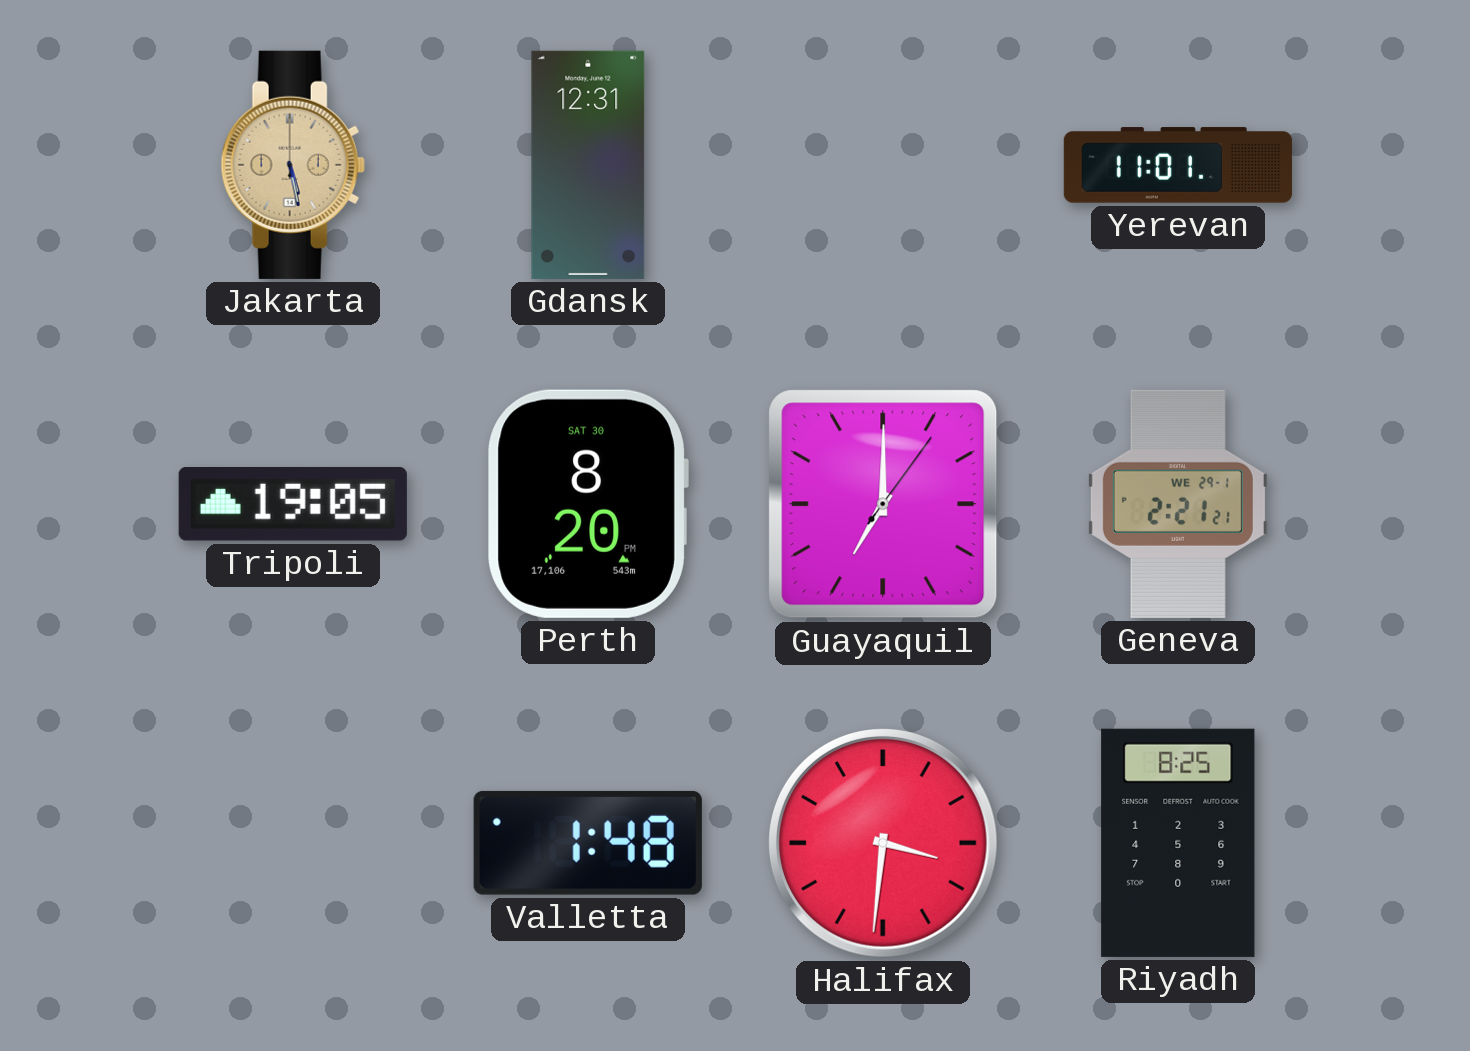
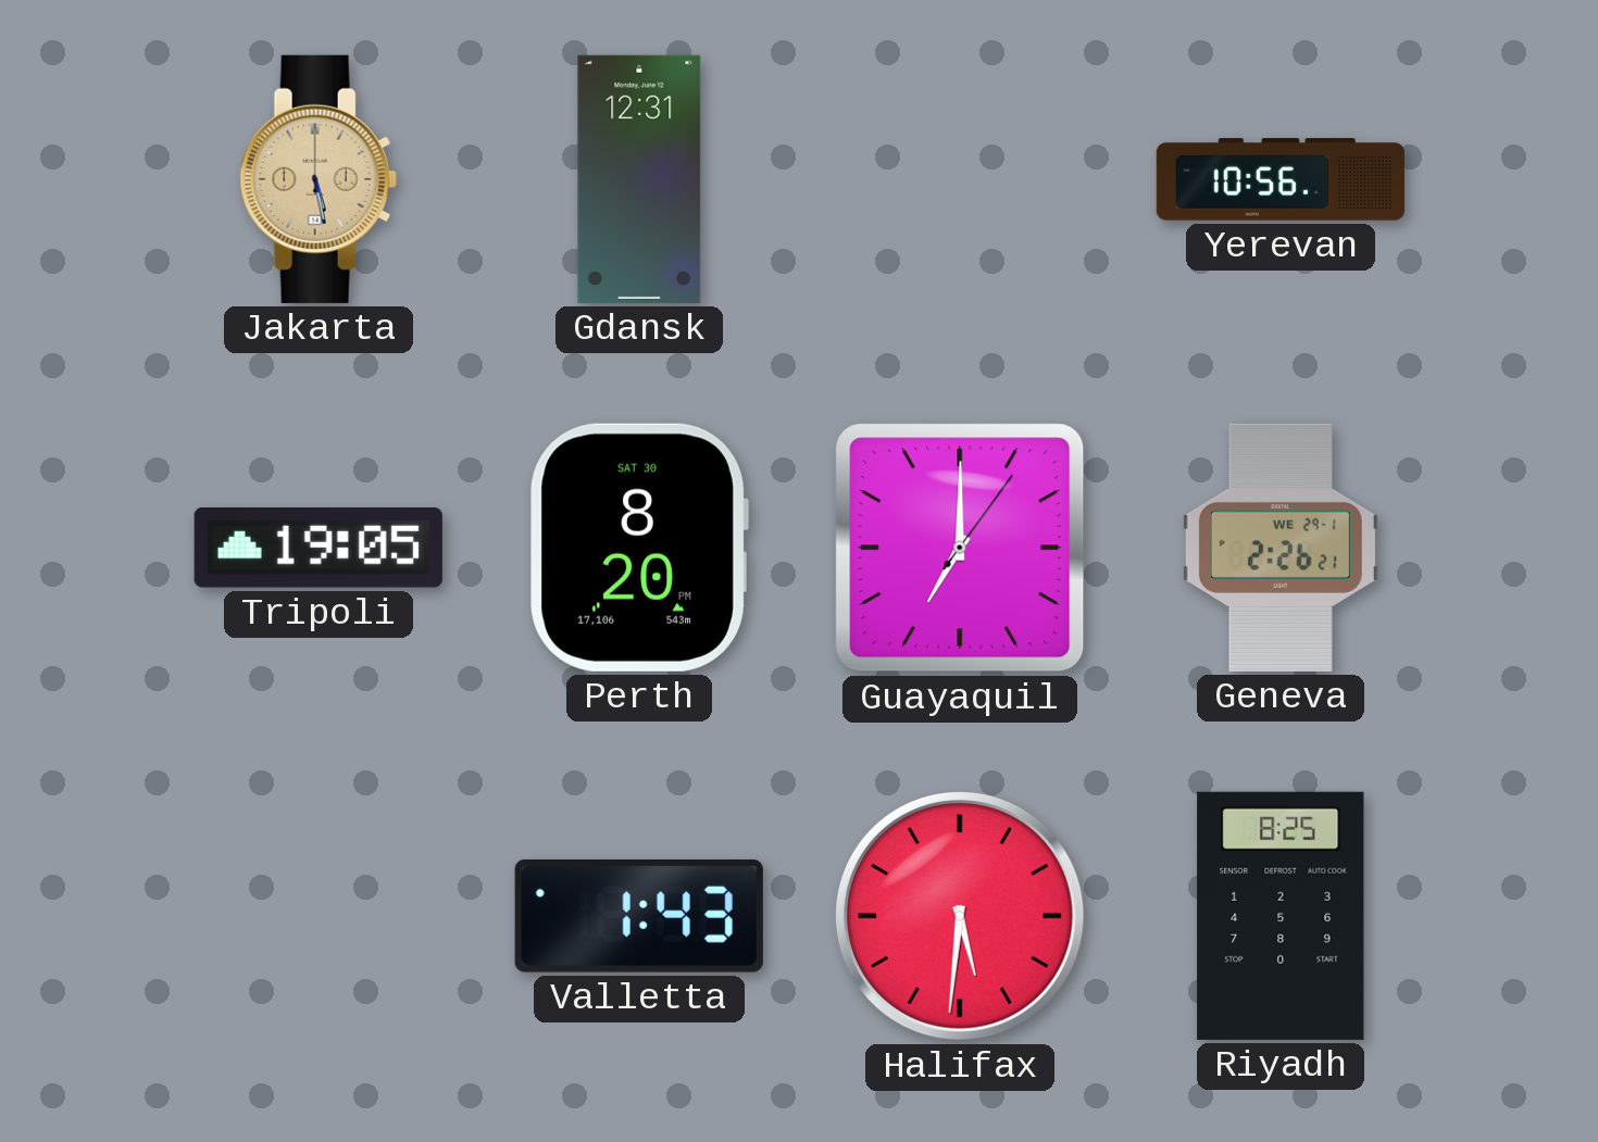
Yerevan: 11:01 -> 10:56
Geneva: 2:21 -> 2:26
Valletta: 1:48 -> 1:43
Halifax: 3:31 -> 5:31
